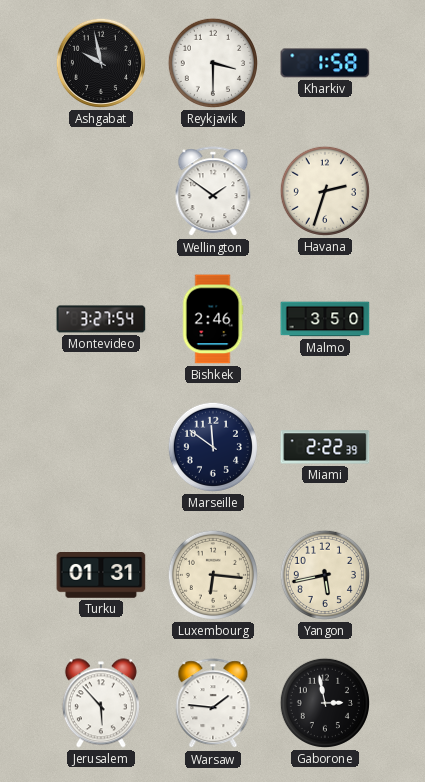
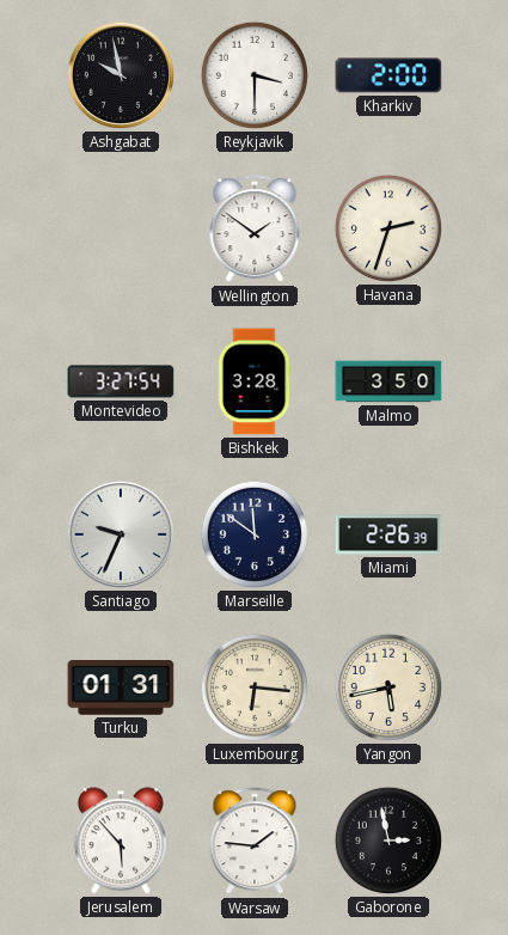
Kharkiv: 1:58 -> 2:00
Bishkek: 2:46 -> 3:28
Santiago: none -> 9:34
Miami: 2:22 -> 2:26
